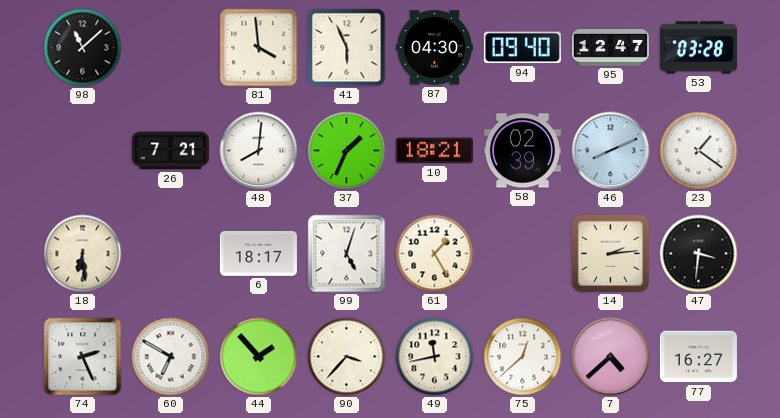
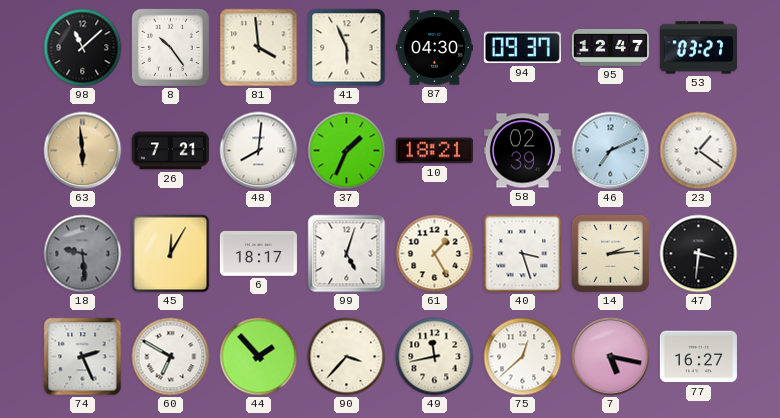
8: none -> 10:24
94: 09:40 -> 09:37
53: 03:28 -> 03:27
63: none -> 5:59
46: 8:11 -> 7:11
18: 6:29 -> 9:29
18 dial: cream -> grey
45: none -> 12:05
40: none -> 3:27
7: 4:38 -> 5:17
